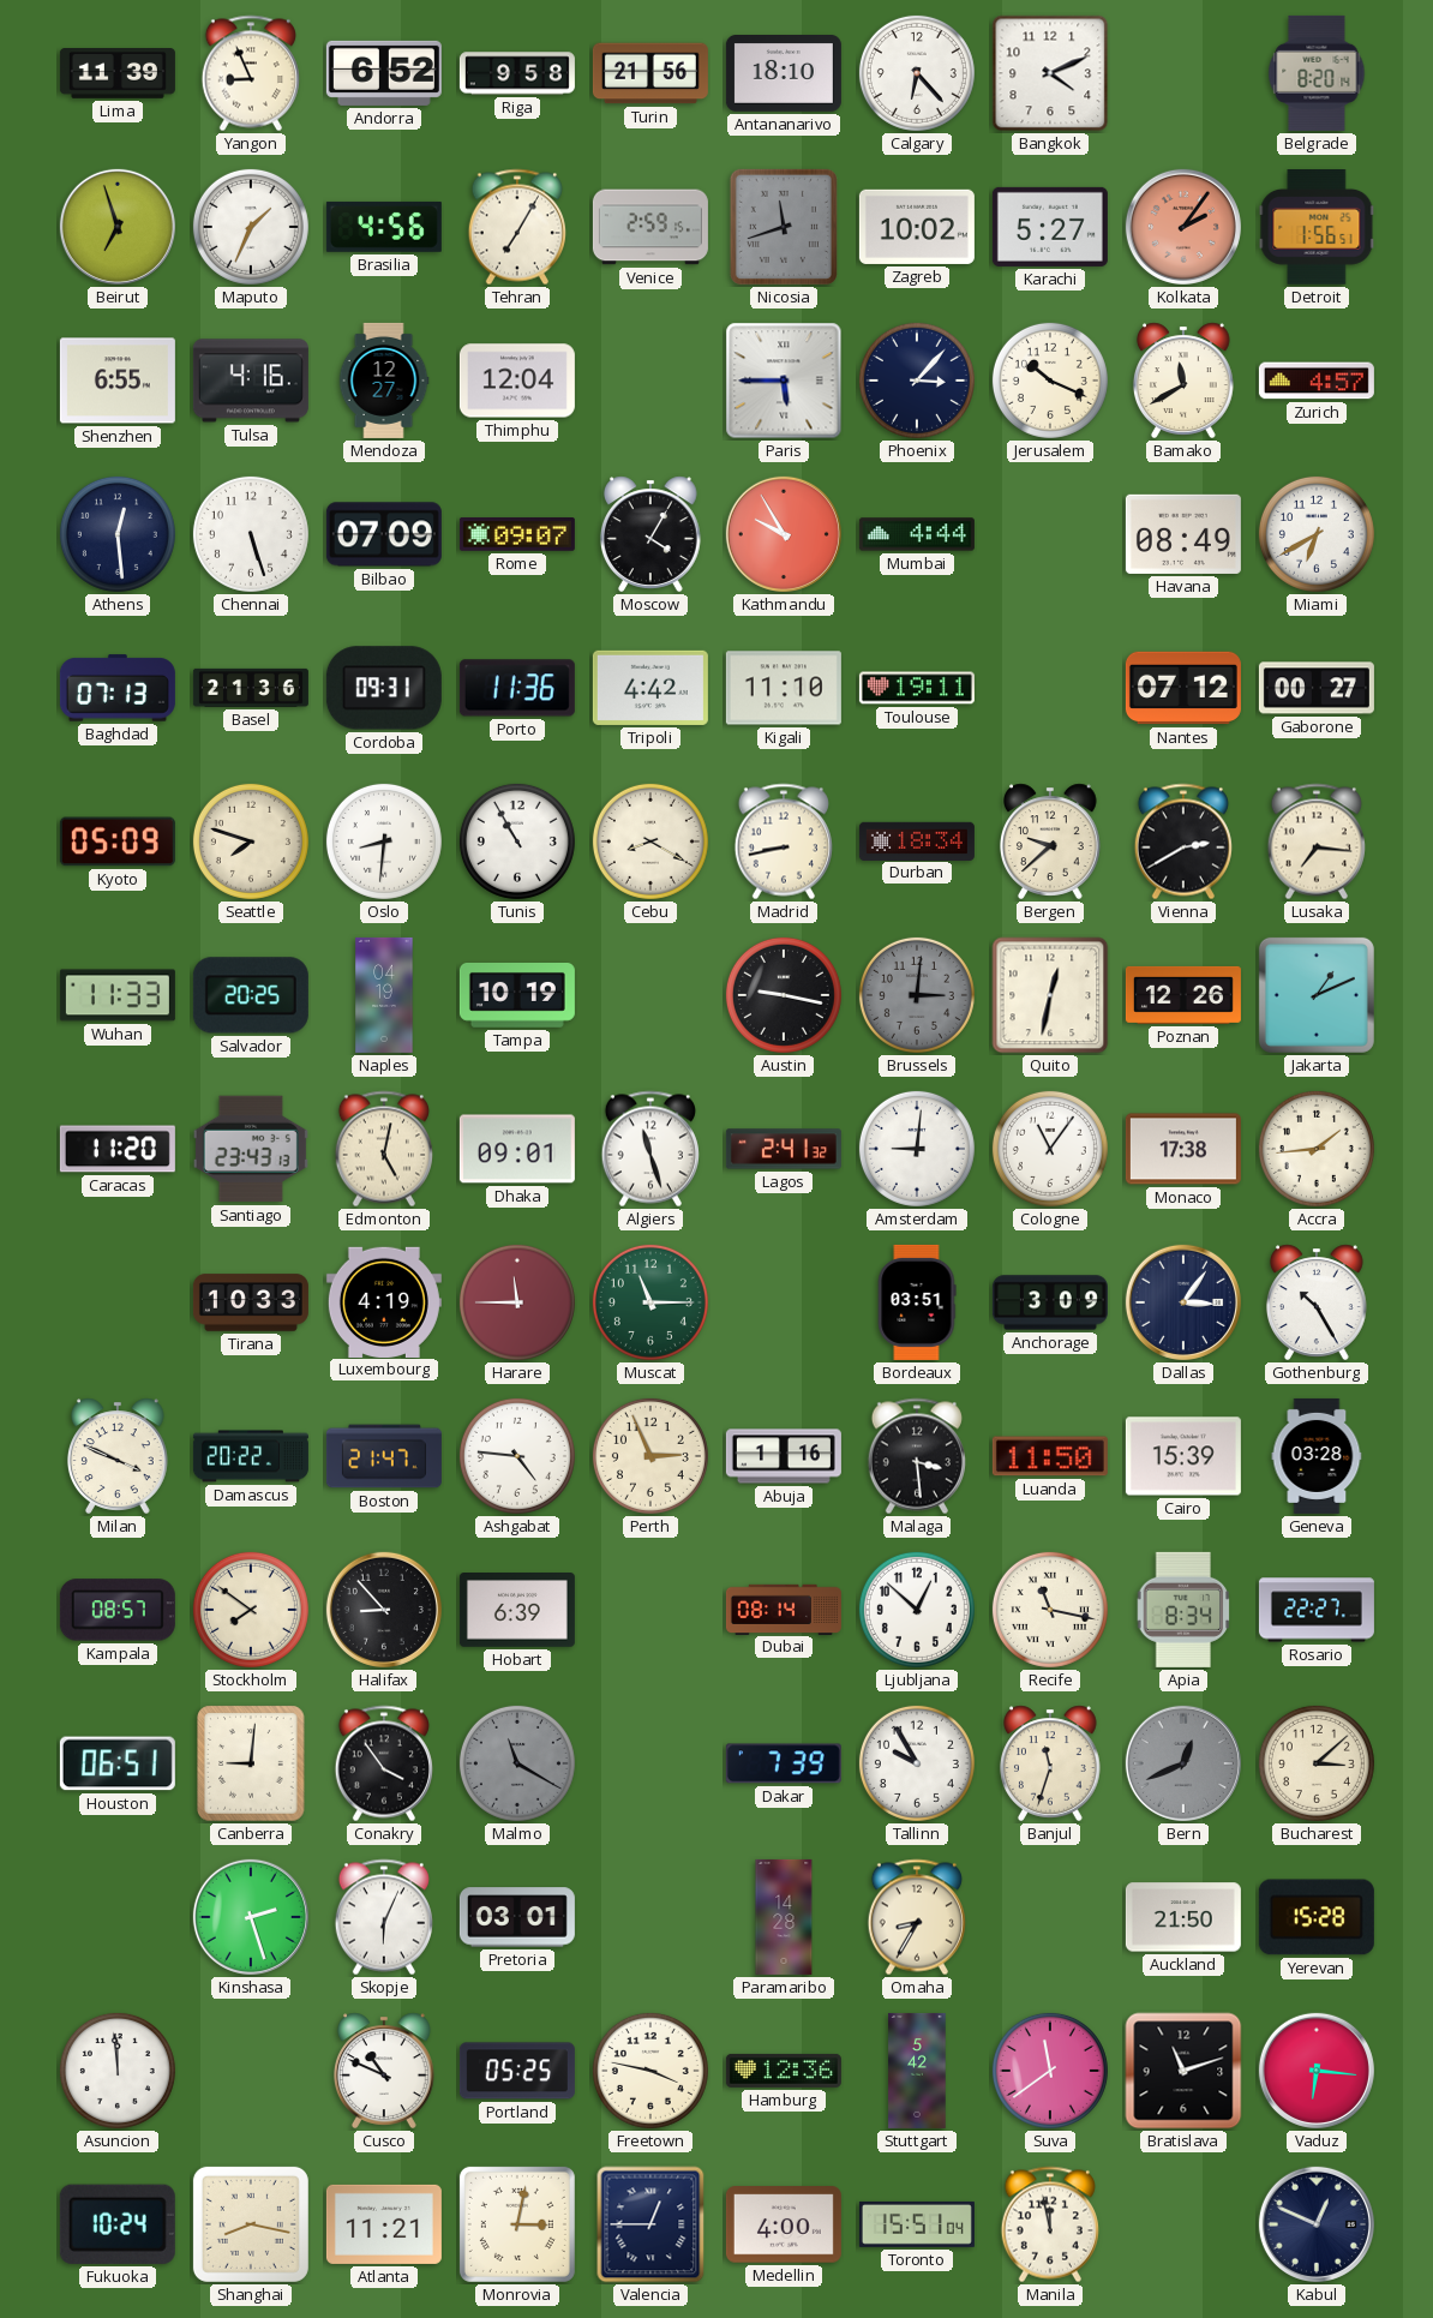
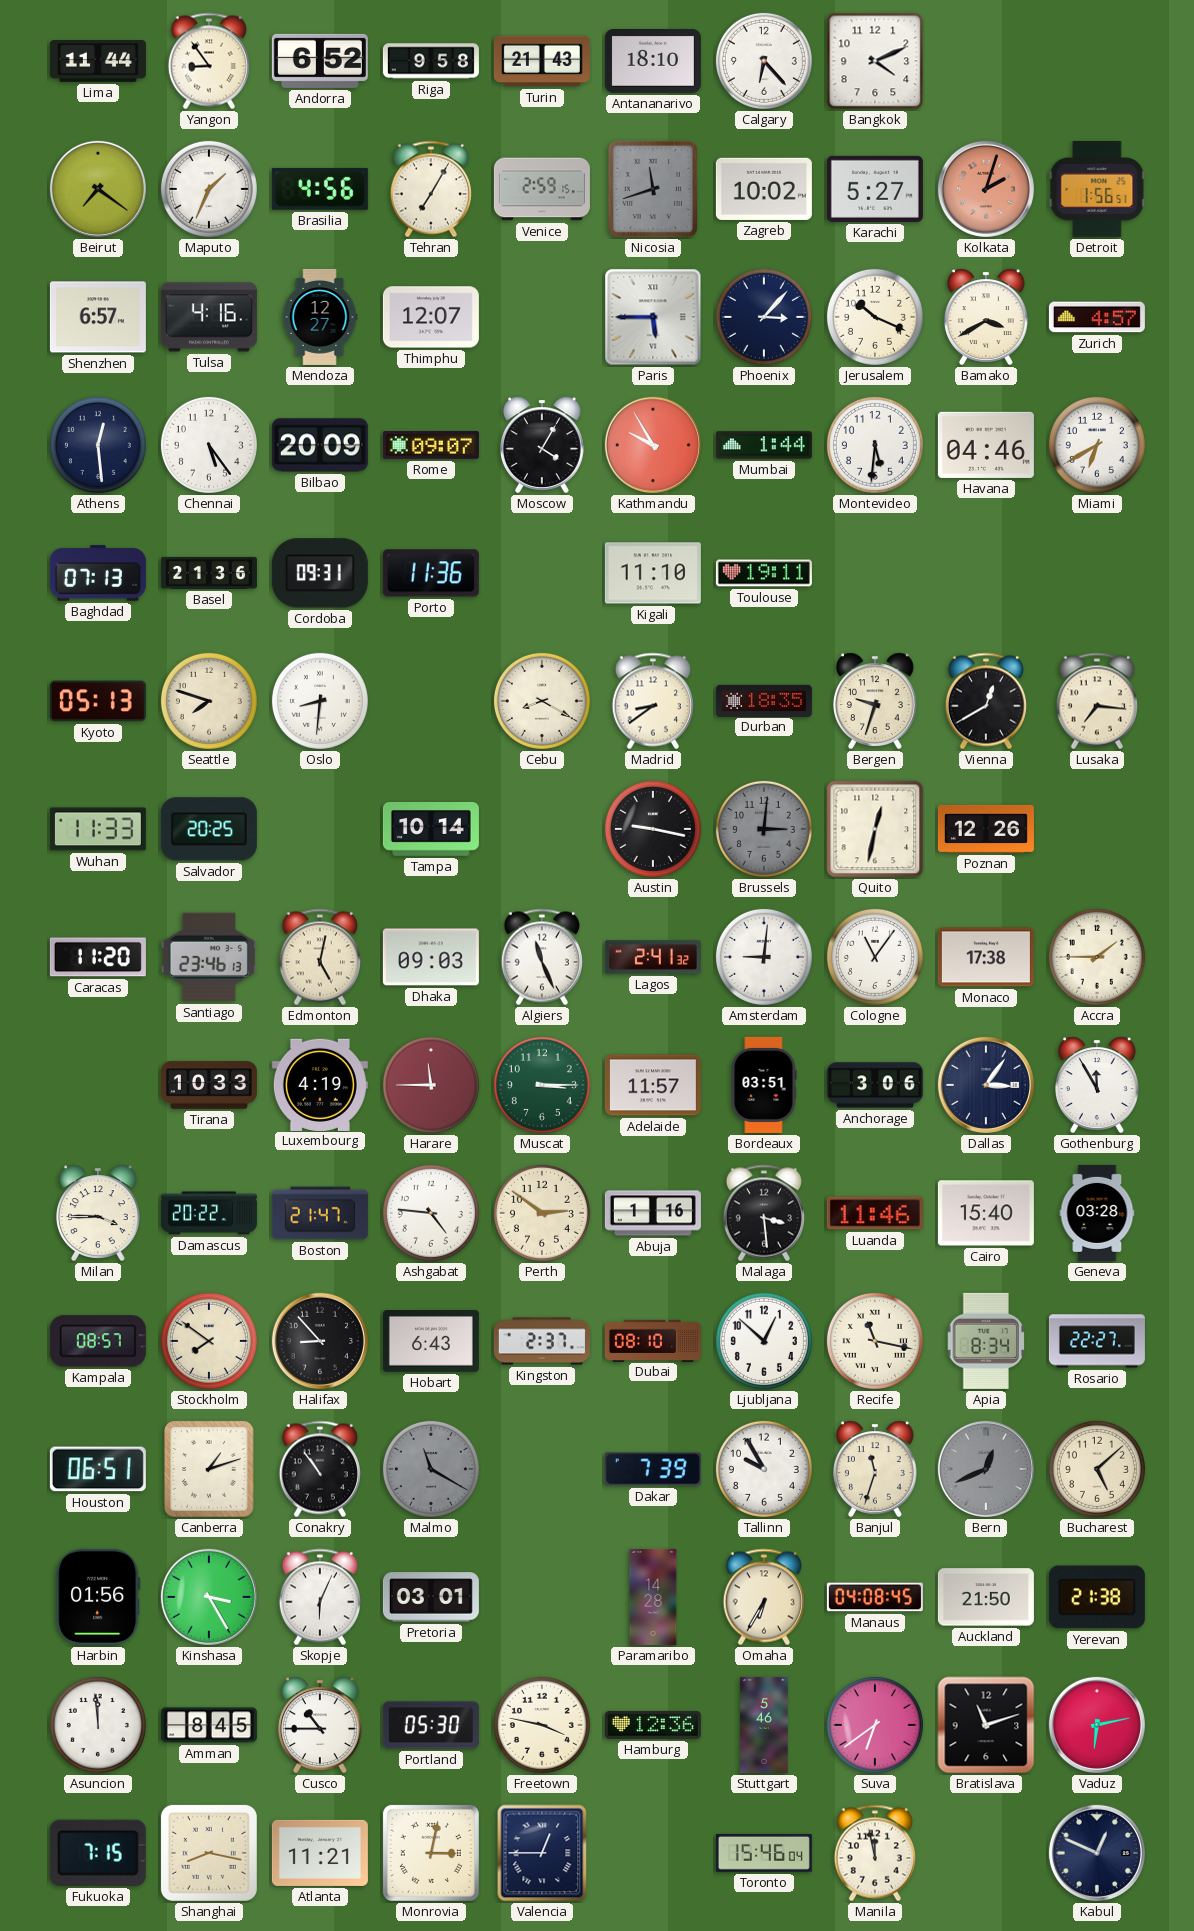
Lima: 11:39 -> 11:44
Yangon: 8:56 -> 8:54
Turin: 21:56 -> 21:43
Belgrade: 8:20 -> none
Beirut: 6:57 -> 7:21
Kolkata: 2:06 -> 2:03
Shenzhen: 6:55 -> 6:57
Thimphu: 12:04 -> 12:07
Bamako: 11:40 -> 3:40
Chennai: 5:27 -> 5:24
Bilbao: 07:09 -> 20:09
Mumbai: 4:44 -> 1:44
Montevideo: none -> 5:31
Havana: 08:49 -> 04:46
Tripoli: 4:42 -> none
Nantes: 07:12 -> none
Gaborone: 00:27 -> none
Kyoto: 05:09 -> 05:13
Tunis: 10:55 -> none
Madrid: 8:43 -> 8:39
Durban: 18:34 -> 18:35
Bergen: 9:38 -> 9:33
Vienna: 2:40 -> 12:40
Naples: 04:19 -> none
Tampa: 10:19 -> 10:14
Jakarta: 1:11 -> none
Santiago: 23:43 -> 23:46
Dhaka: 09:01 -> 09:03
Algiers: 11:27 -> 11:26
Accra: 1:44 -> 1:45
Muscat: 11:15 -> 3:15
Adelaide: none -> 11:57
Anchorage: 3:09 -> 3:06
Gothenburg: 10:25 -> 11:55
Milan: 3:49 -> 3:45
Perth: 2:56 -> 2:51
Luanda: 11:50 -> 11:46
Cairo: 15:39 -> 15:40
Hobart: 6:39 -> 6:43
Kingston: none -> 2:37
Dubai: 08:14 -> 08:10
Canberra: 9:01 -> 1:12
Conakry: 3:54 -> 10:54
Bucharest: 3:08 -> 5:08
Harbin: none -> 01:56
Kinshasa: 2:27 -> 3:25
Omaha: 8:35 -> 6:35
Manaus: none -> 04:08
Yerevan: 15:28 -> 21:38
Amman: none -> 8:45
Cusco: 10:49 -> 10:45
Portland: 05:25 -> 05:30
Stuttgart: 5:42 -> 5:46
Suva: 11:39 -> 6:39
Vaduz: 6:16 -> 6:13
Fukuoka: 10:24 -> 7:15
Medellin: 4:00 -> none
Toronto: 15:51 -> 15:46
